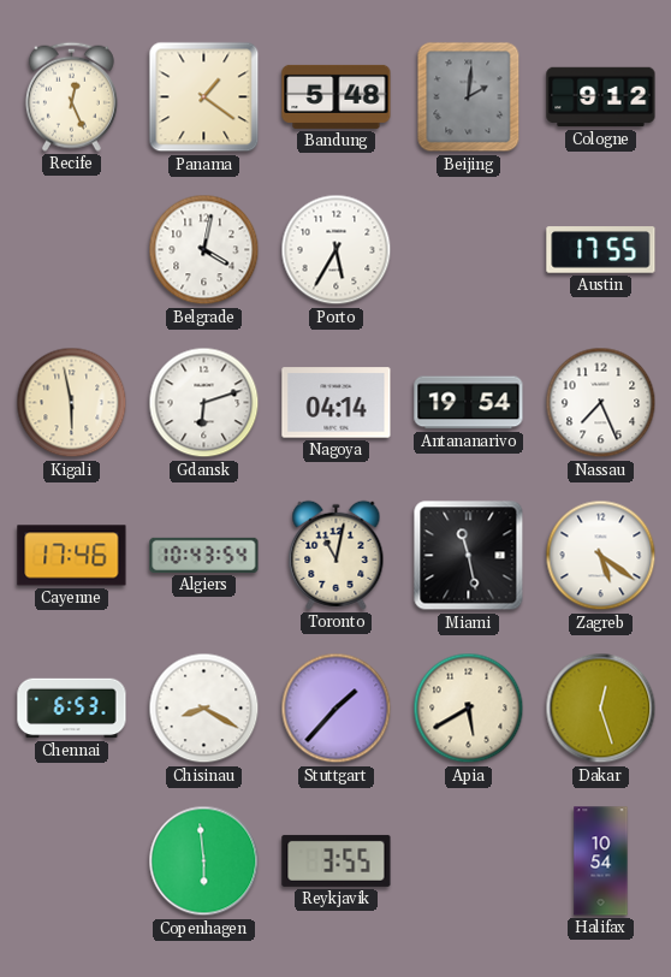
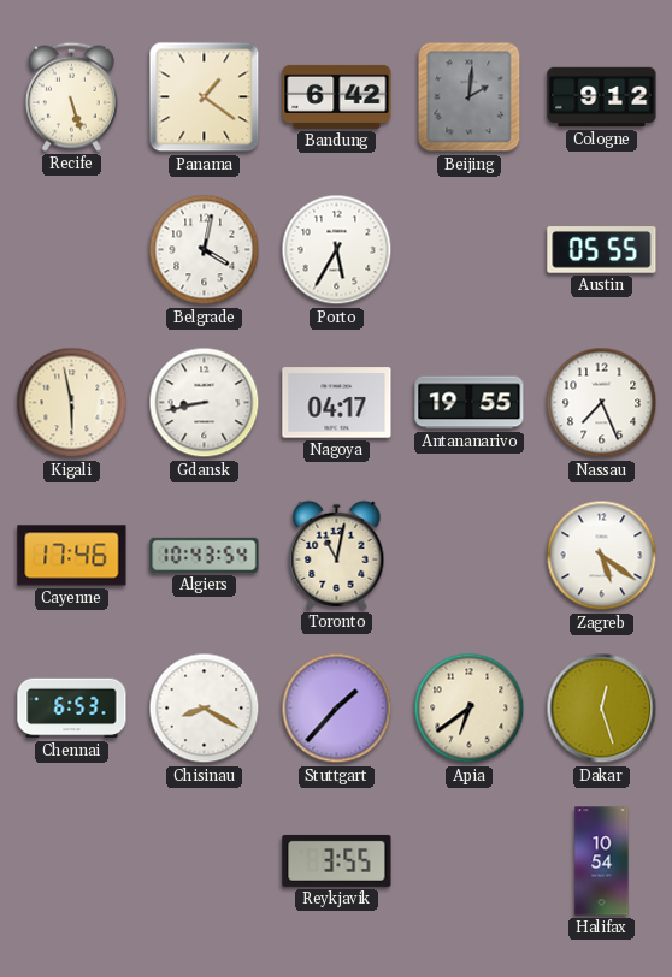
Recife: 12:26 -> 5:27
Bandung: 5:48 -> 6:42
Austin: 17:55 -> 05:55
Gdansk: 6:12 -> 8:43
Nagoya: 04:14 -> 04:17
Antananarivo: 19:54 -> 19:55
Miami: 11:28 -> none
Apia: 5:40 -> 6:39
Copenhagen: 5:59 -> none
